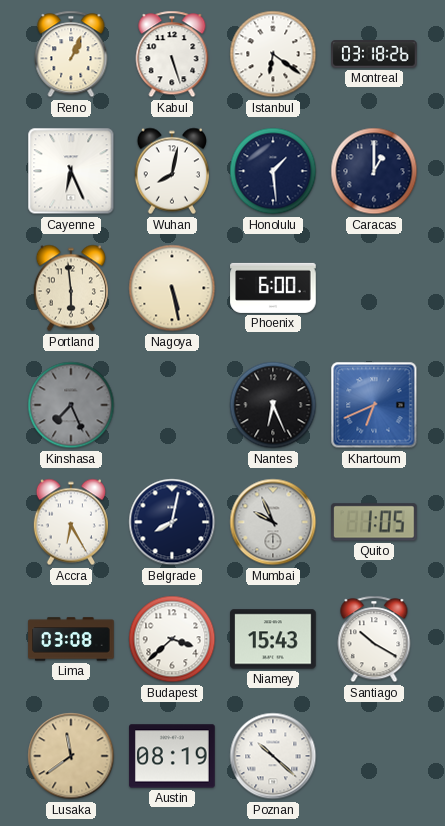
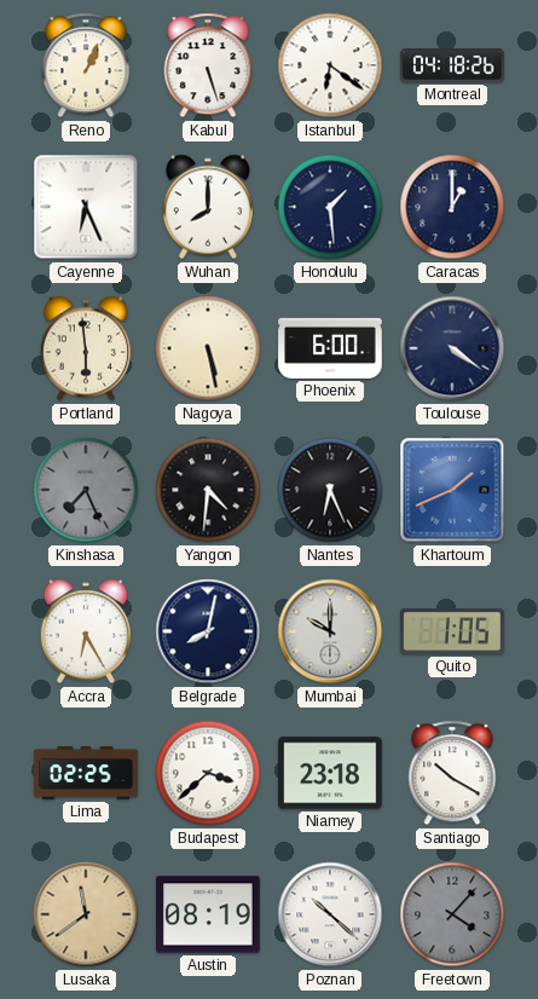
Montreal: 03:18 -> 04:18
Wuhan: 8:02 -> 8:00
Toulouse: none -> 4:21
Yangon: none -> 4:31
Khartoum: 6:41 -> 1:41
Mumbai: 9:56 -> 10:00
Lima: 03:08 -> 02:25
Niamey: 15:43 -> 23:18
Freetown: none -> 4:07
